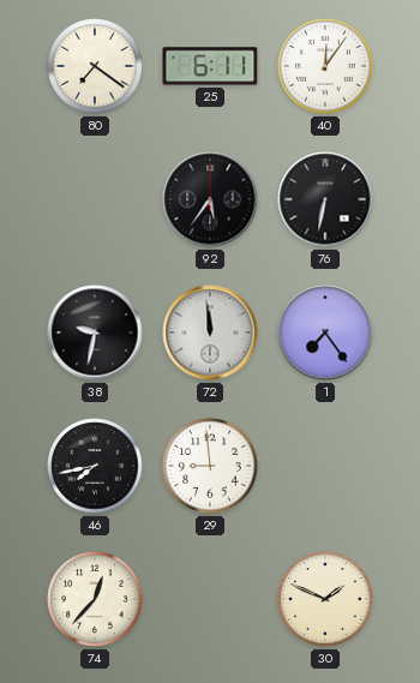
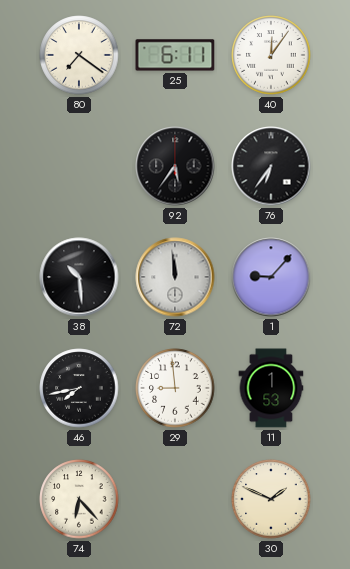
76: 6:32 -> 6:36
38: 9:32 -> 10:29
1: 7:24 -> 9:07
11: none -> 1:53
74: 12:37 -> 6:23
